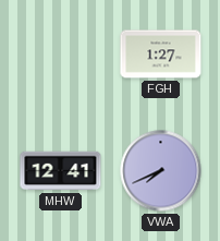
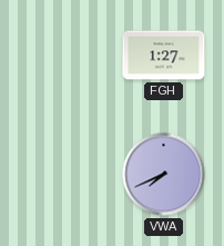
MHW: 12:41 -> none
